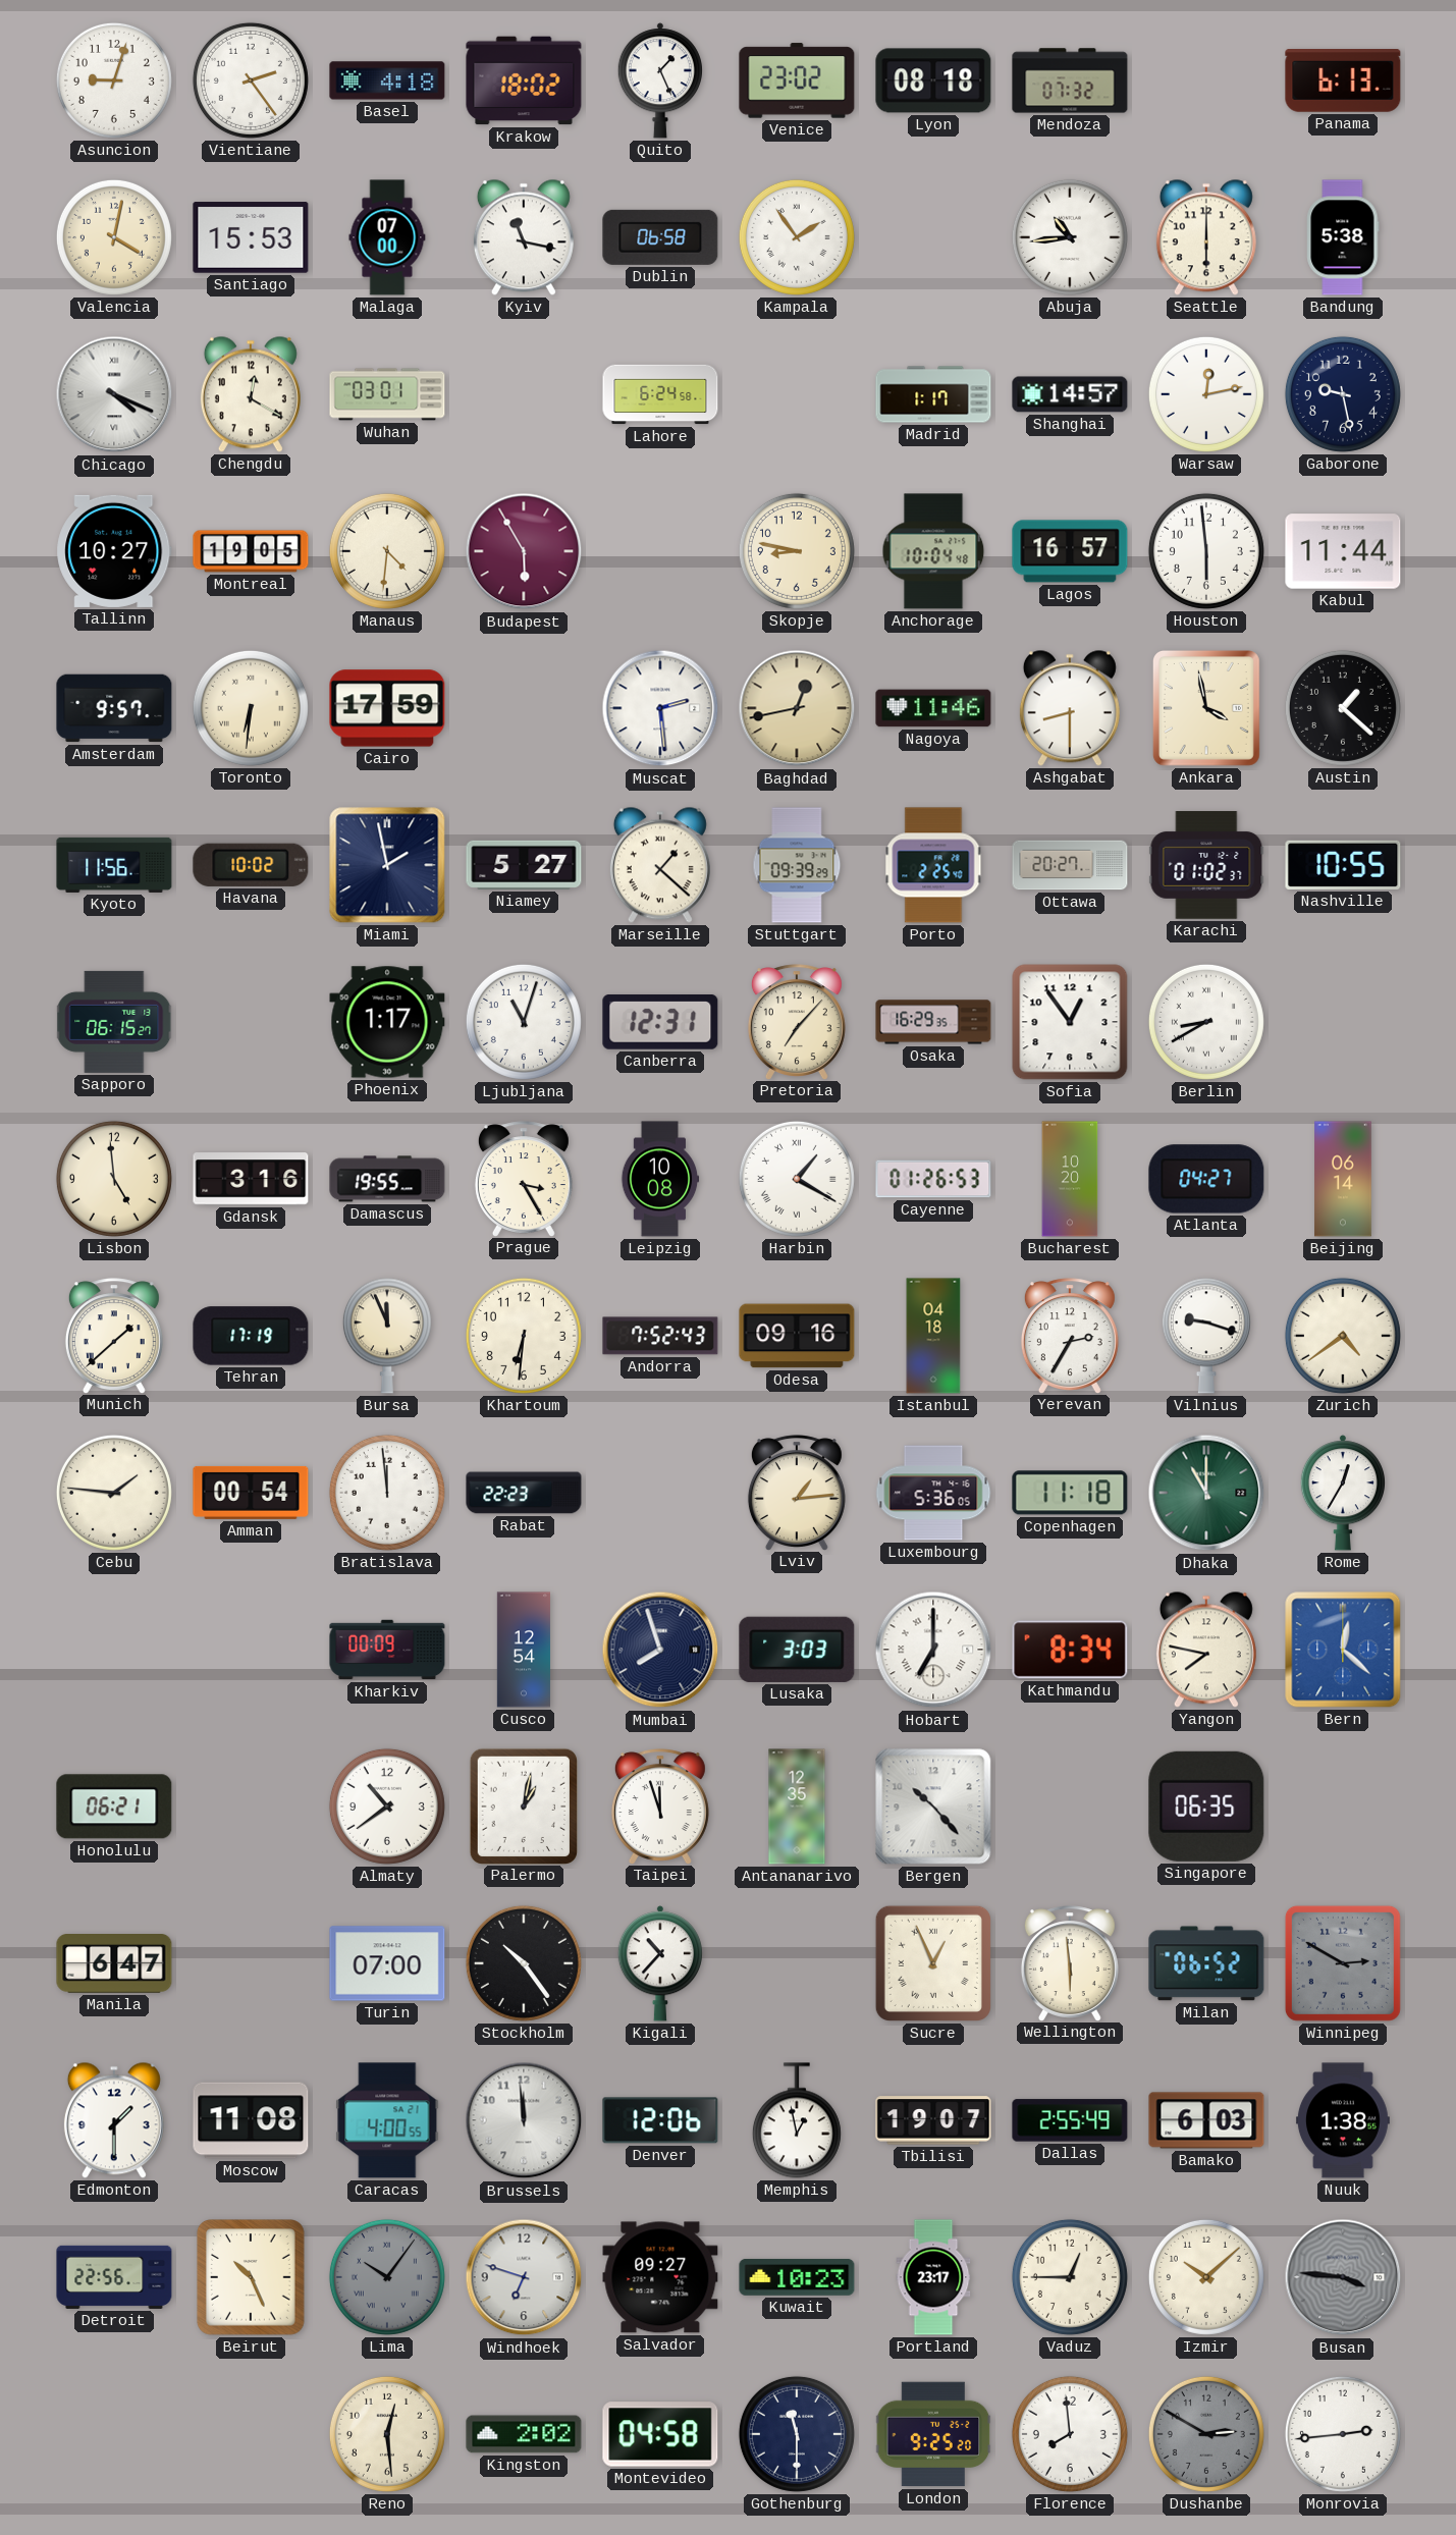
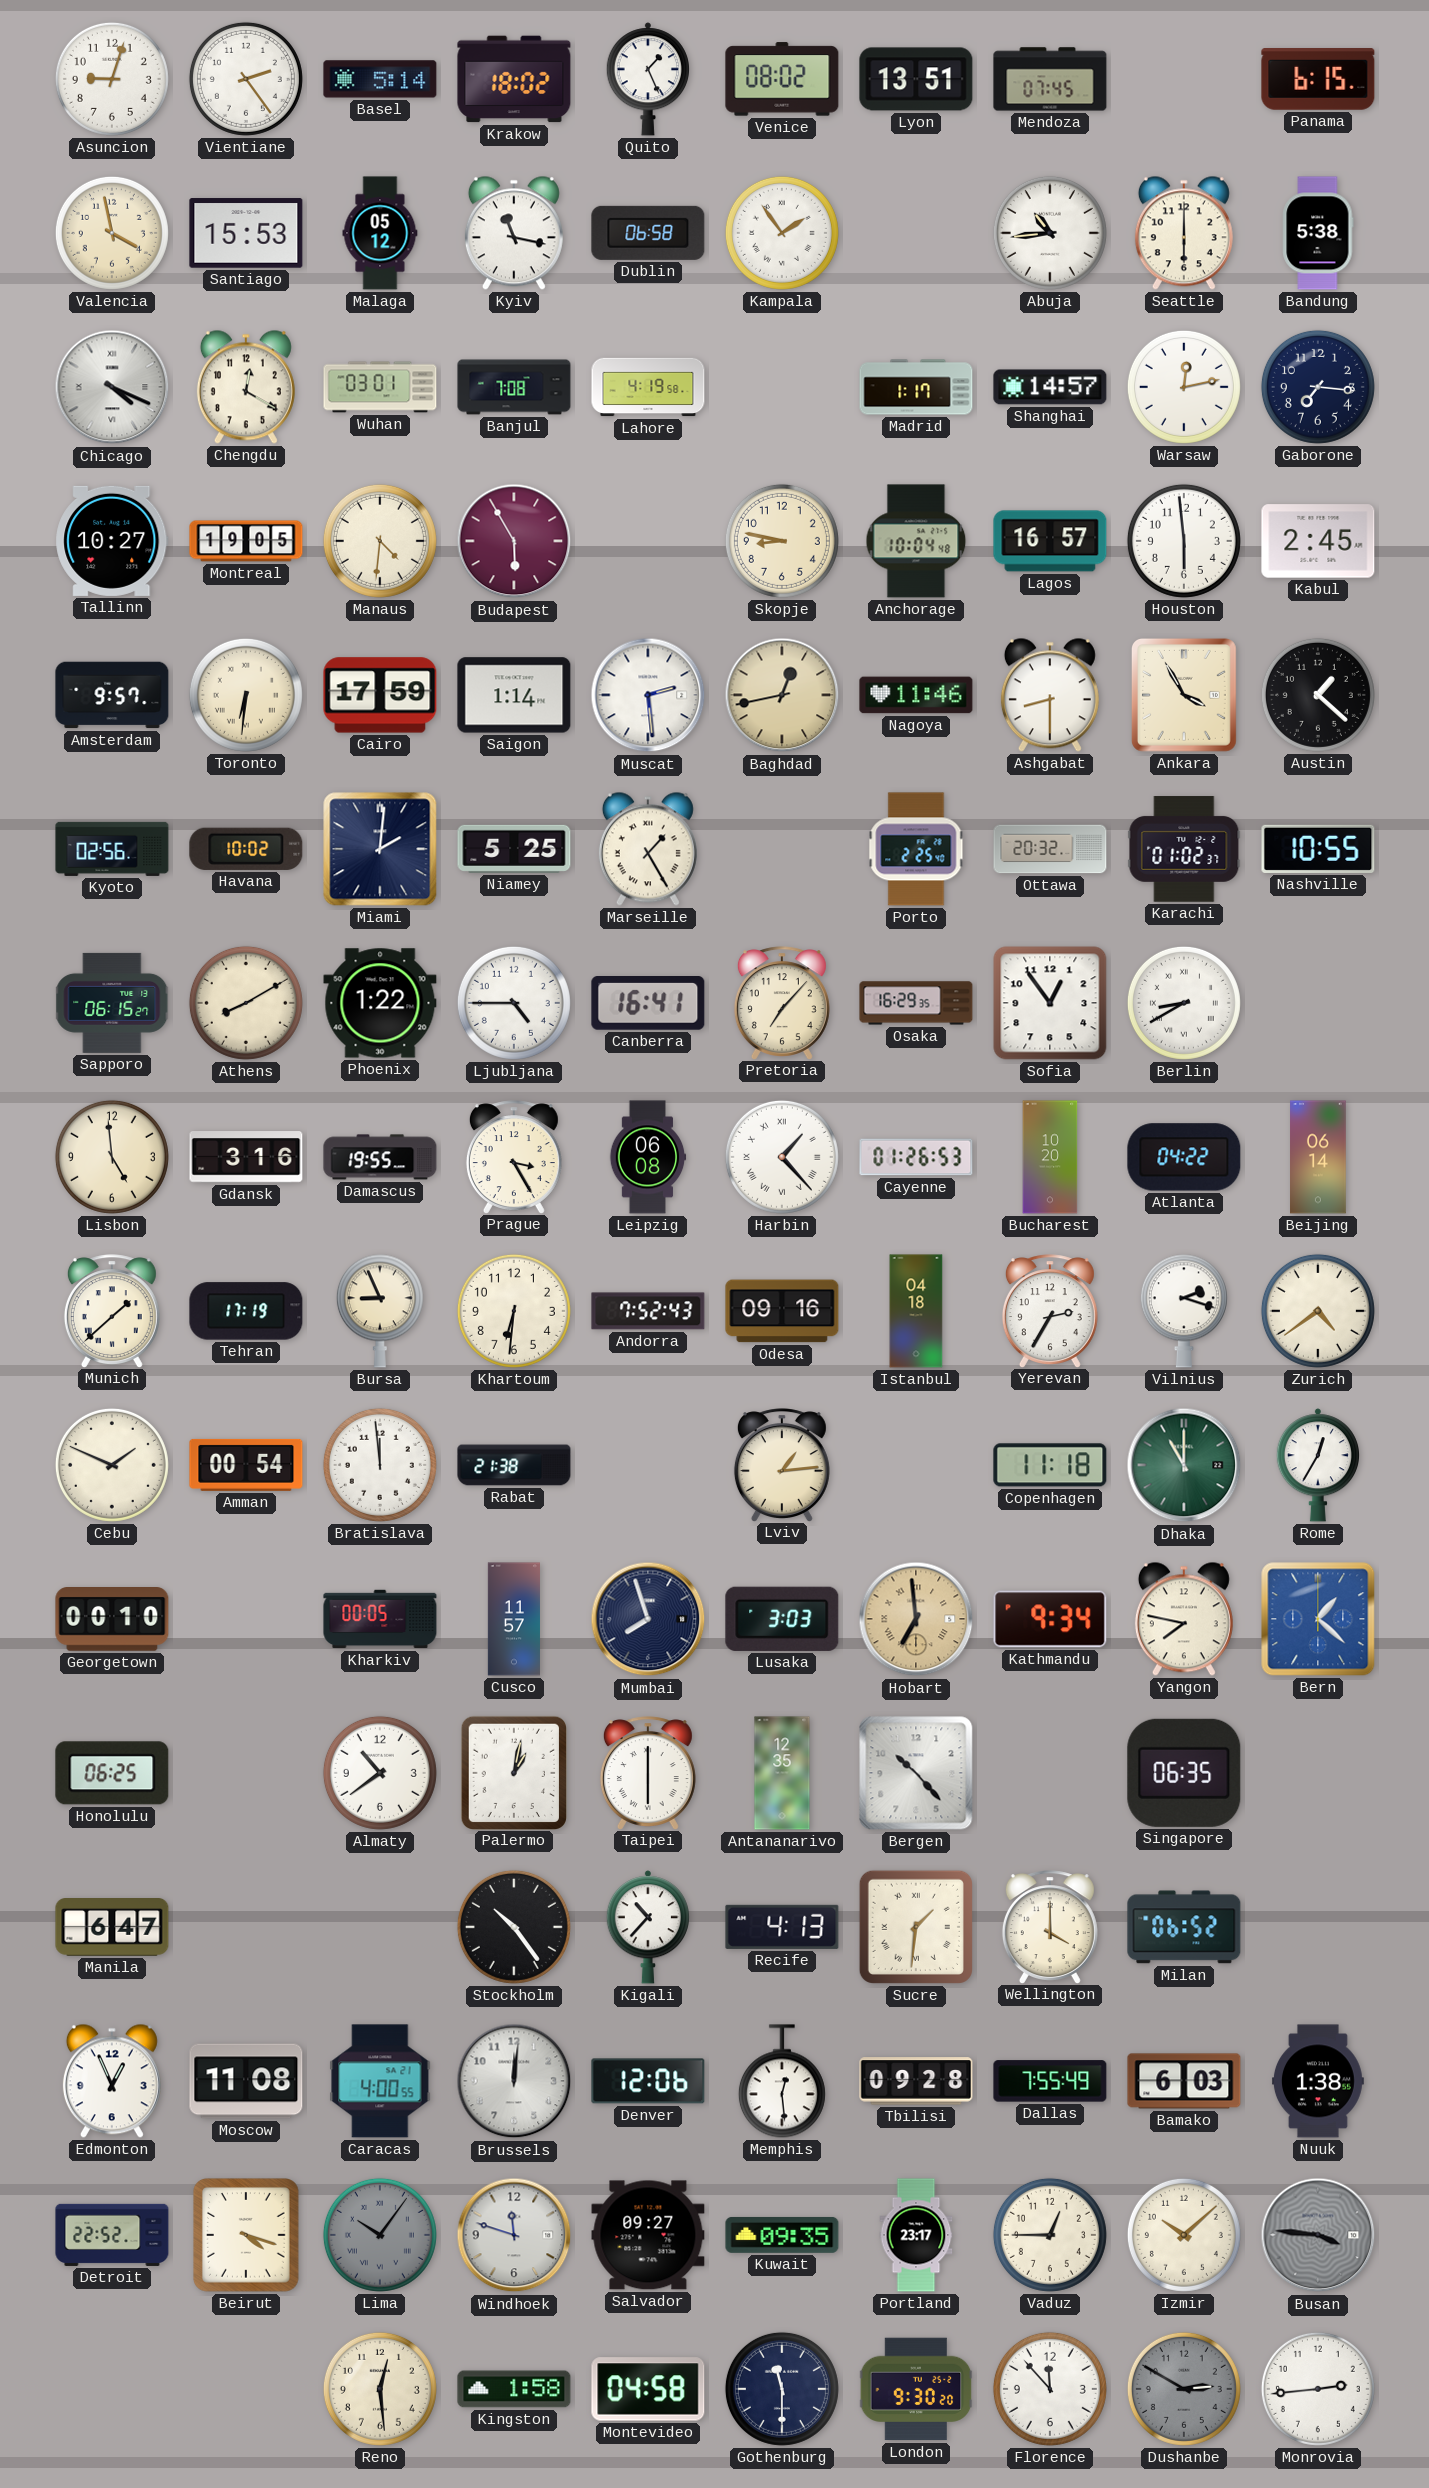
Basel: 4:18 -> 5:14
Venice: 23:02 -> 08:02
Lyon: 08:18 -> 13:51
Mendoza: 07:32 -> 07:45
Panama: 6:13 -> 6:15
Valencia: 4:02 -> 3:58
Malaga: 07:00 -> 05:12
Banjul: none -> 7:08
Lahore: 6:24 -> 4:19
Gaborone: 9:28 -> 7:16
Kabul: 11:44 -> 2:45
Saigon: none -> 1:14
Ankara: 3:58 -> 3:55
Kyoto: 11:56 -> 02:56
Miami: 1:58 -> 2:01
Niamey: 5:27 -> 5:25
Marseille: 1:22 -> 1:25
Stuttgart: 09:39 -> none
Ottawa: 20:27 -> 20:32
Athens: none -> 8:10
Phoenix: 1:17 -> 1:22
Ljubljana: 11:03 -> 4:45
Canberra: 12:31 -> 16:41
Leipzig: 10:08 -> 06:08
Harbin: 1:20 -> 1:23
Atlanta: 04:27 -> 04:22
Bursa: 11:56 -> 8:56
Vilnius: 9:18 -> 2:18
Cebu: 1:46 -> 1:49
Rabat: 22:23 -> 21:38
Luxembourg: 5:36 -> none
Georgetown: none -> 00:10
Kharkiv: 00:09 -> 00:05
Cusco: 12:54 -> 11:57
Hobart: 7:00 -> 6:59
Hobart dial: white -> champagne
Kathmandu: 8:34 -> 9:34
Bern: 12:22 -> 1:22
Honolulu: 06:21 -> 06:25
Taipei: 11:57 -> 6:00
Turin: 07:00 -> none
Recife: none -> 4:13
Sucre: 12:56 -> 1:31
Wellington: 5:59 -> 4:00
Winnipeg: 2:50 -> none
Edmonton: 1:30 -> 12:56
Brussels: 11:59 -> 12:01
Memphis: 12:58 -> 12:29
Tbilisi: 19:07 -> 09:28
Dallas: 2:55 -> 7:55
Detroit: 22:56 -> 22:52
Beirut: 10:26 -> 4:18
Windhoek: 6:48 -> 11:48
Kuwait: 10:23 -> 09:35
Kingston: 2:02 -> 1:58
London: 9:25 -> 9:30
Florence: 7:59 -> 11:53
